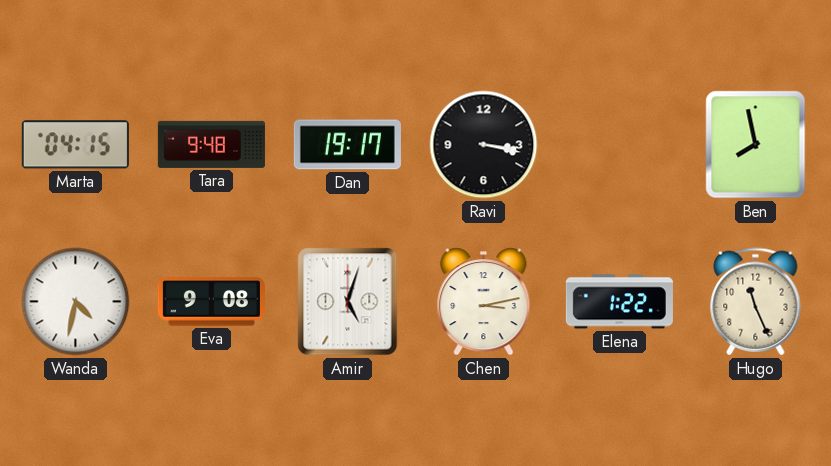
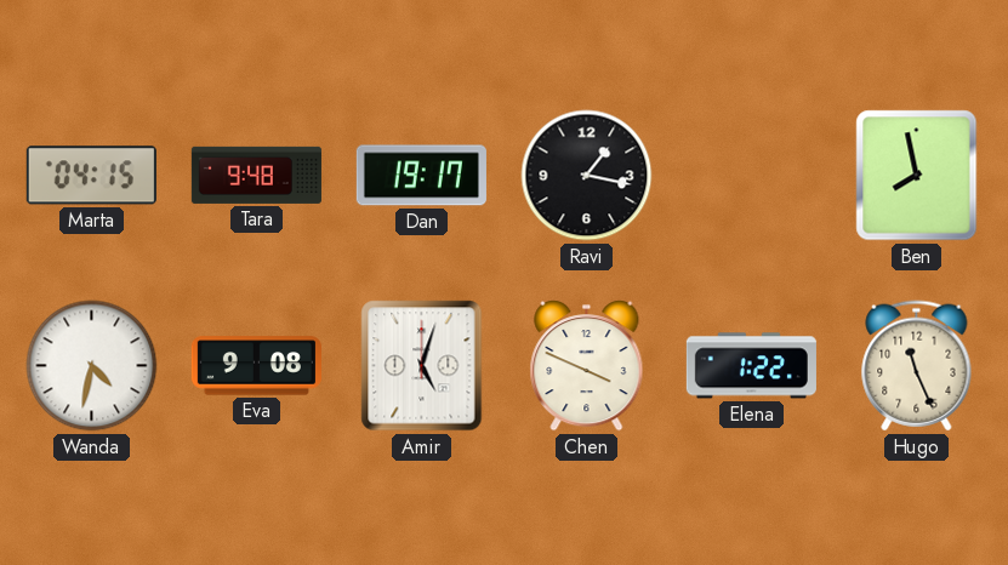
Ravi: 3:17 -> 1:17
Chen: 3:13 -> 3:49
